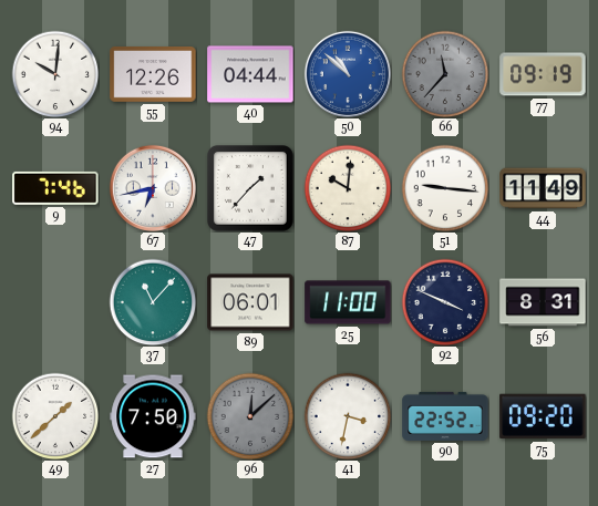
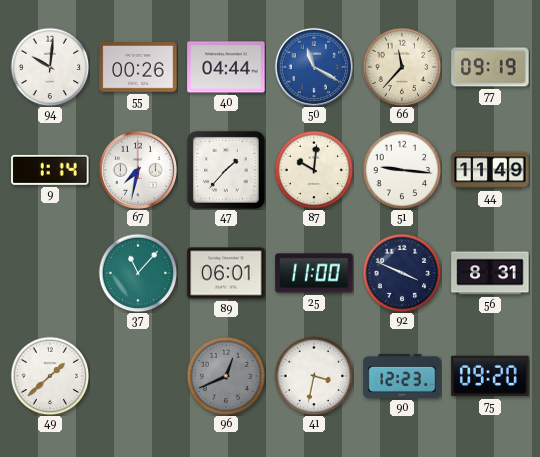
55: 12:26 -> 00:26
50: 10:52 -> 11:20
66 dial: grey -> cream
9: 7:46 -> 1:14
67: 6:43 -> 7:32
27: 7:50 -> none
96: 12:08 -> 12:41
90: 22:52 -> 12:23
